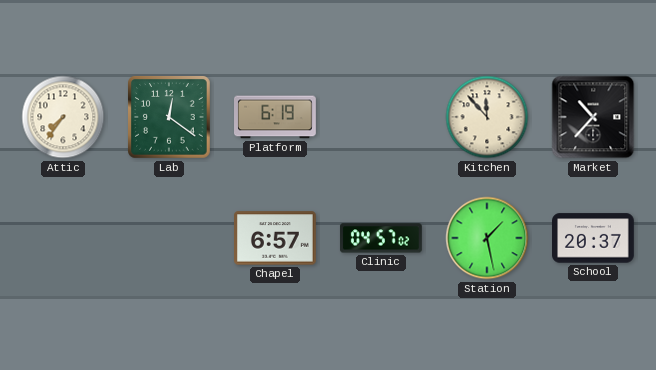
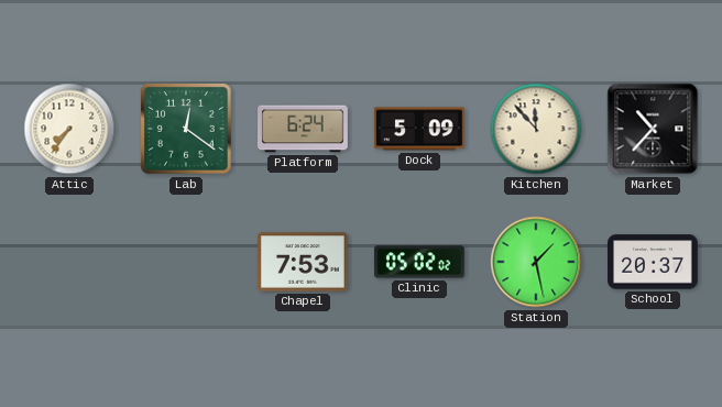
Platform: 6:19 -> 6:24
Dock: none -> 5:09
Chapel: 6:57 -> 7:53
Clinic: 04:57 -> 05:02
